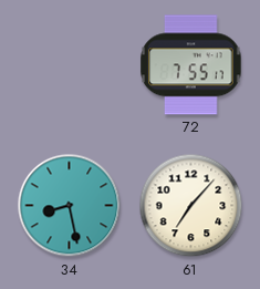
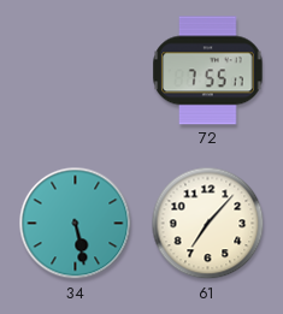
34: 8:28 -> 5:28
